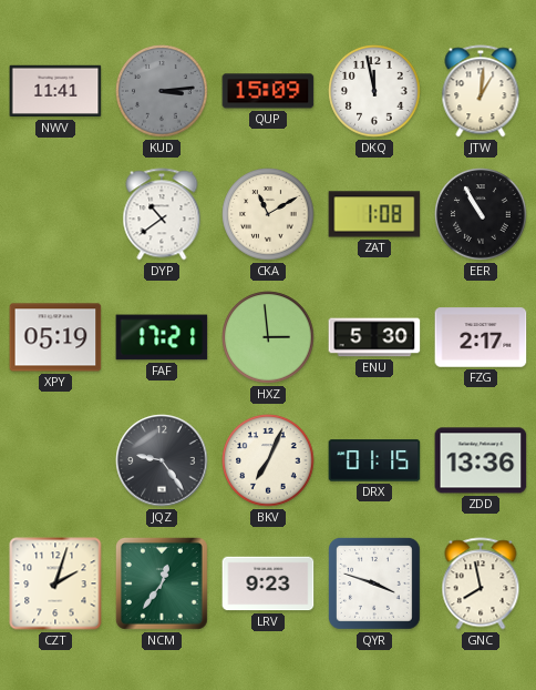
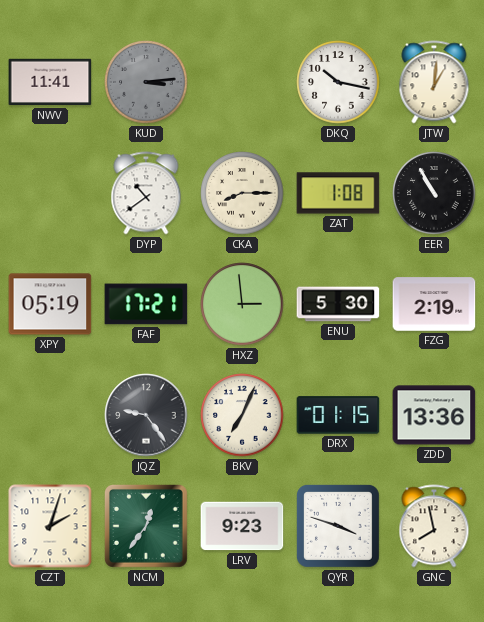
QUP: 15:09 -> none
DKQ: 11:58 -> 10:17
CKA: 11:10 -> 8:15
FZG: 2:17 -> 2:19
